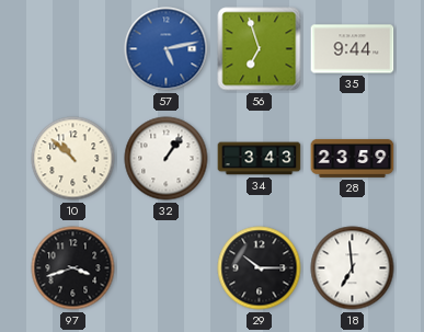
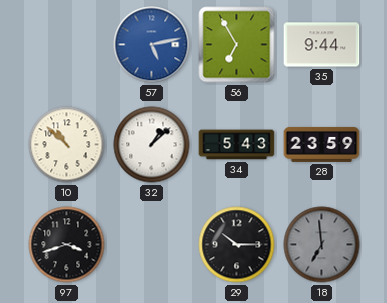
56: 6:57 -> 6:55
32: 1:06 -> 1:08
34: 3:43 -> 5:43
18 dial: white -> grey
